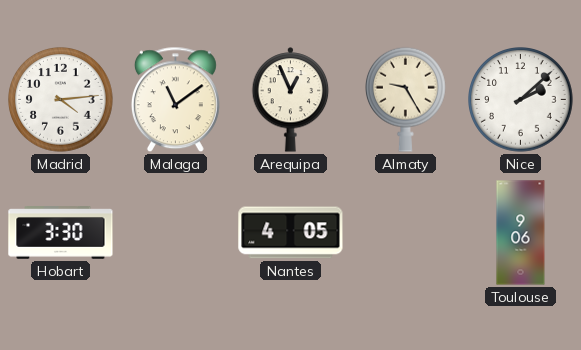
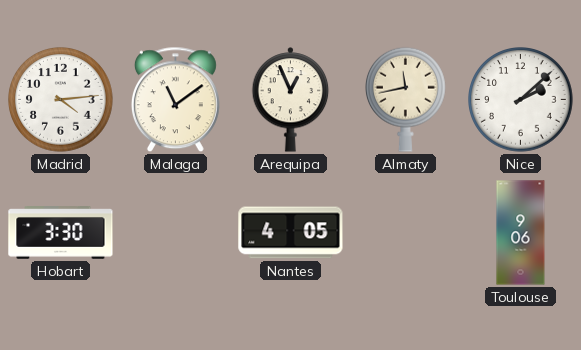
Almaty: 9:25 -> 11:43
